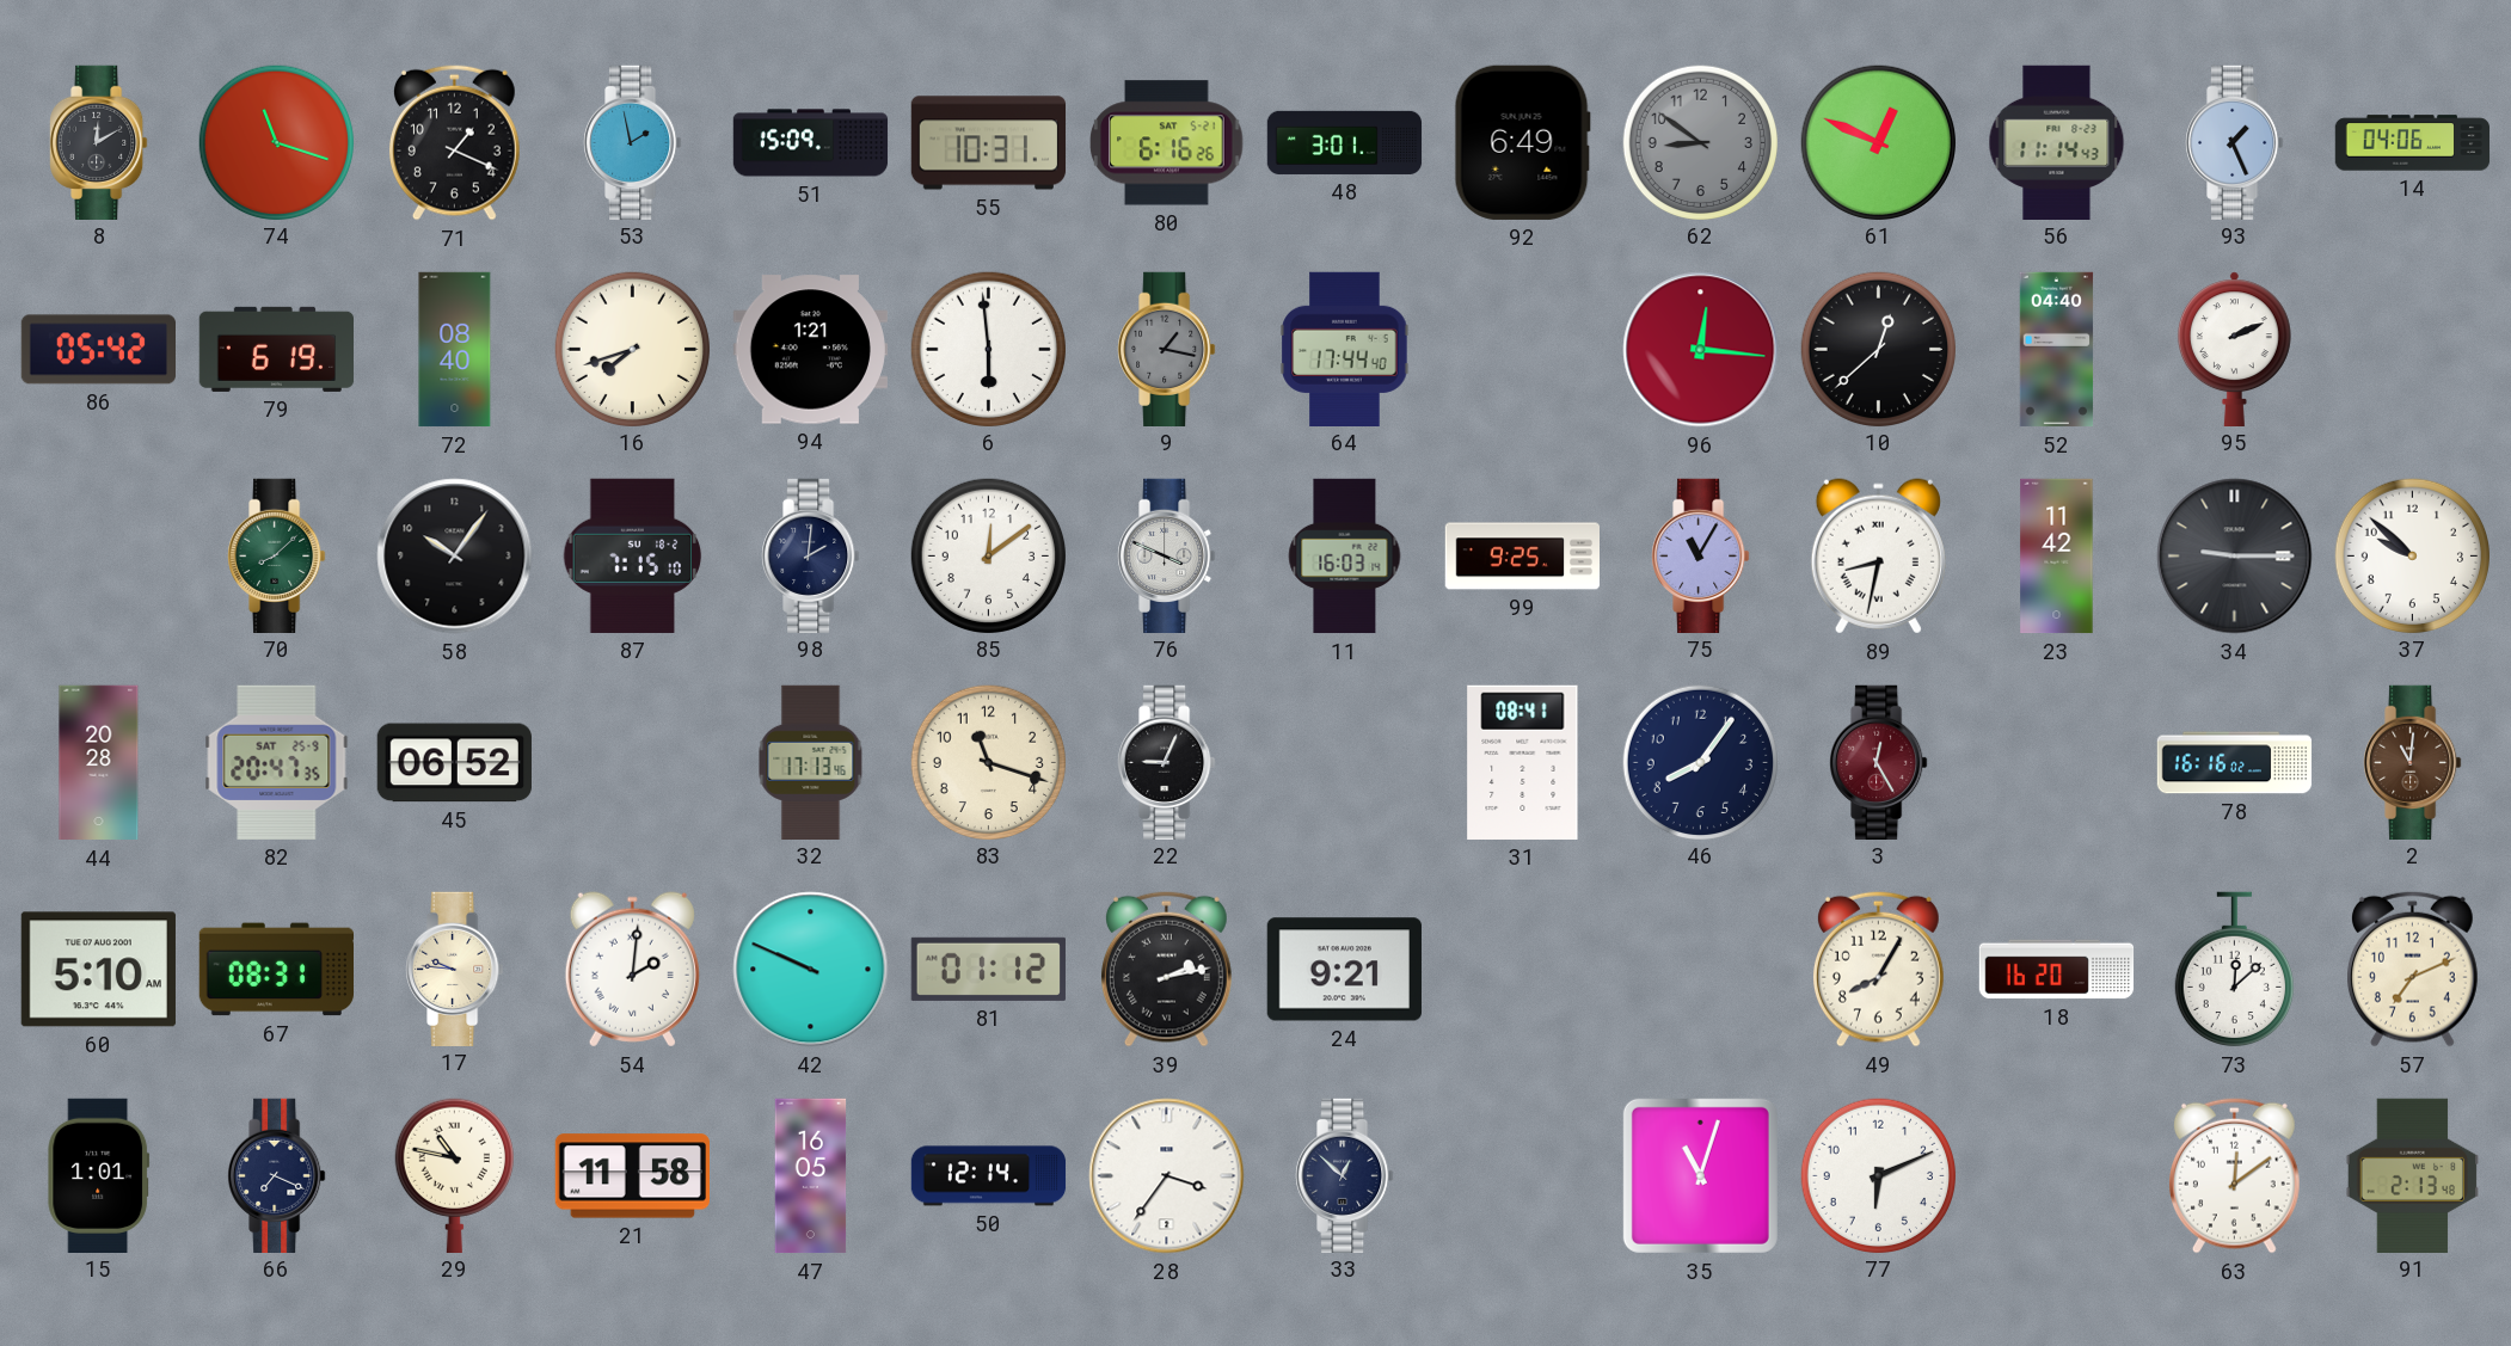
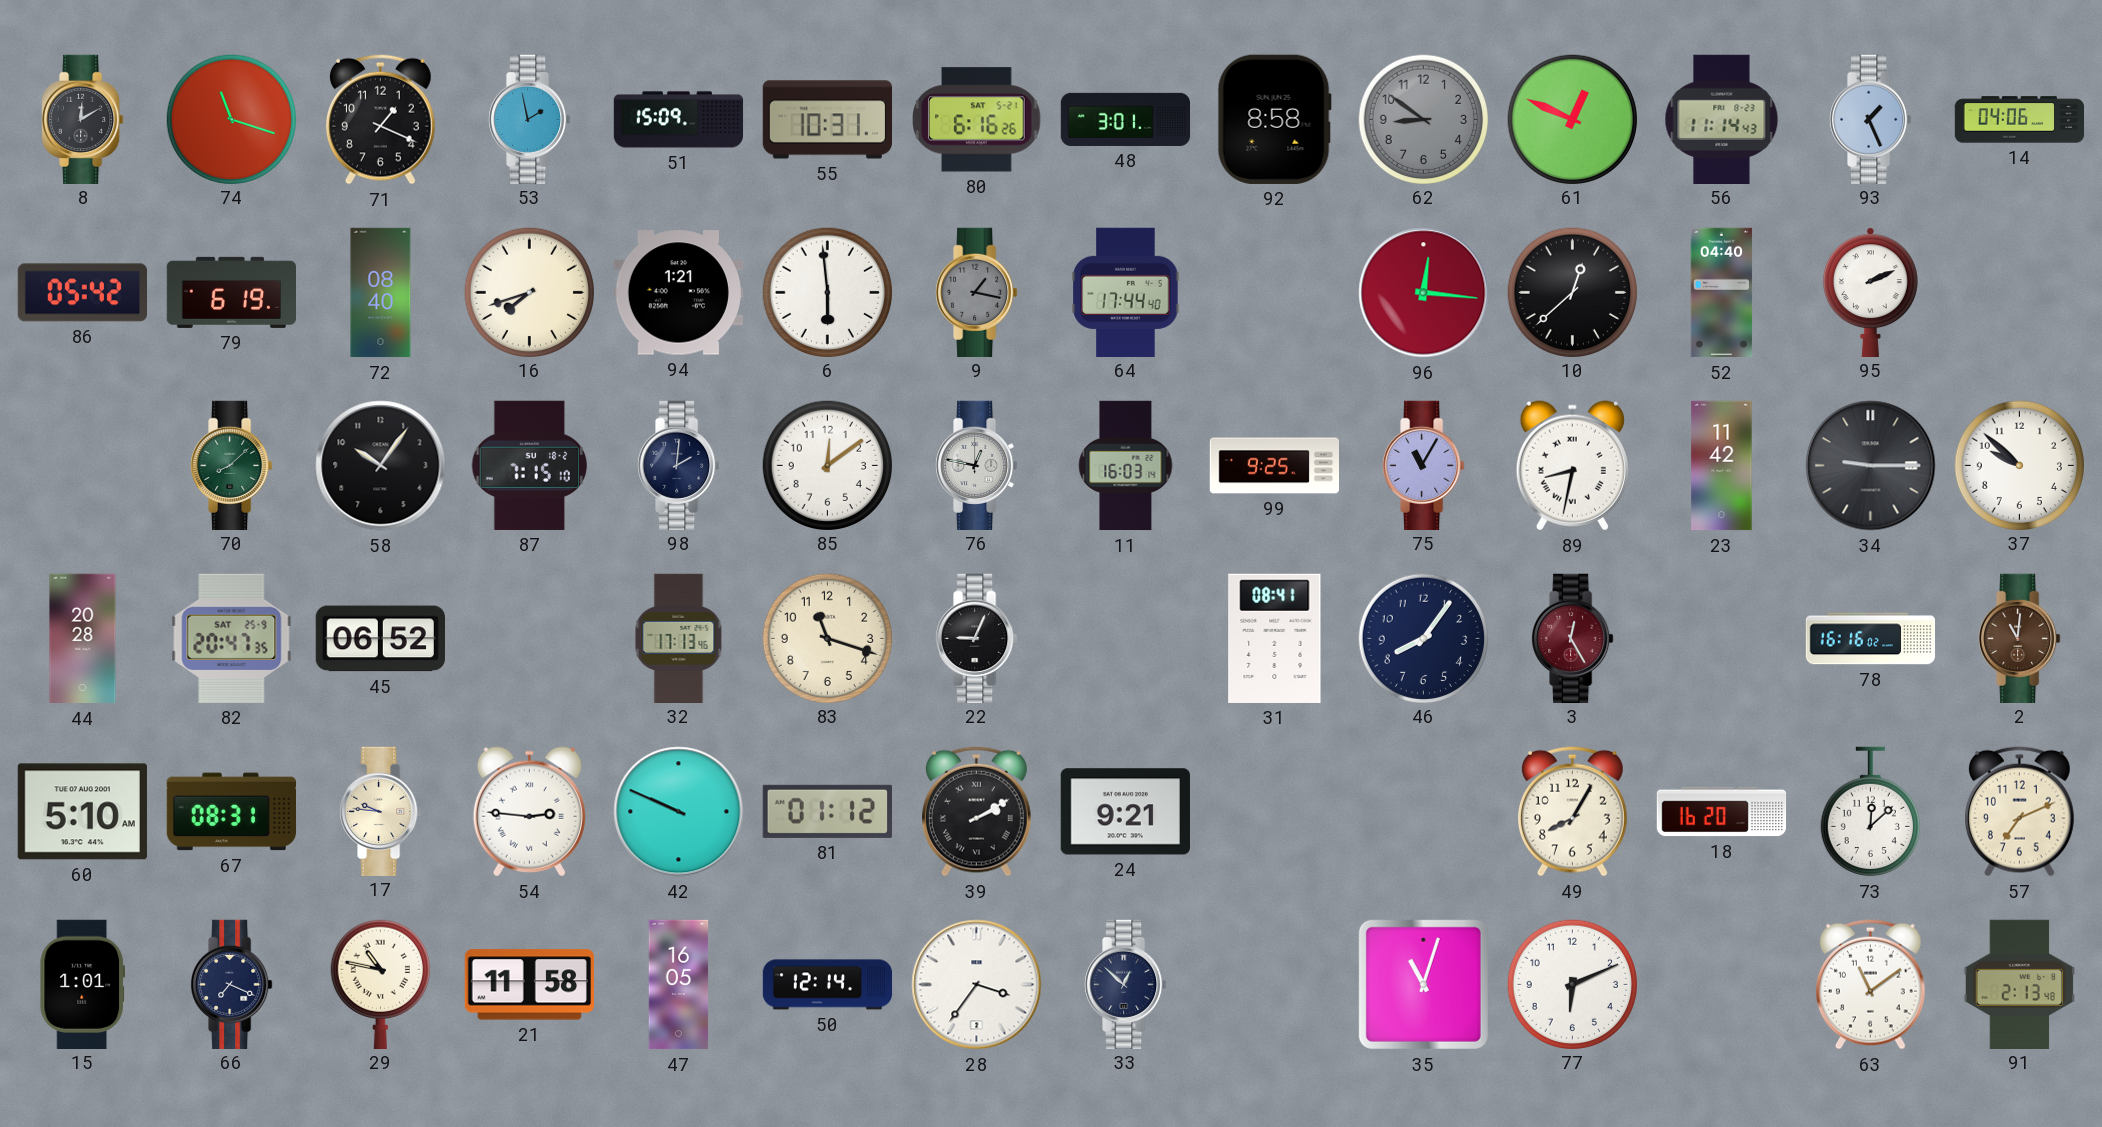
92: 6:49 -> 8:58
76: 3:49 -> 12:47
54: 2:01 -> 2:46
39: 2:13 -> 2:10
63: 12:09 -> 11:09
